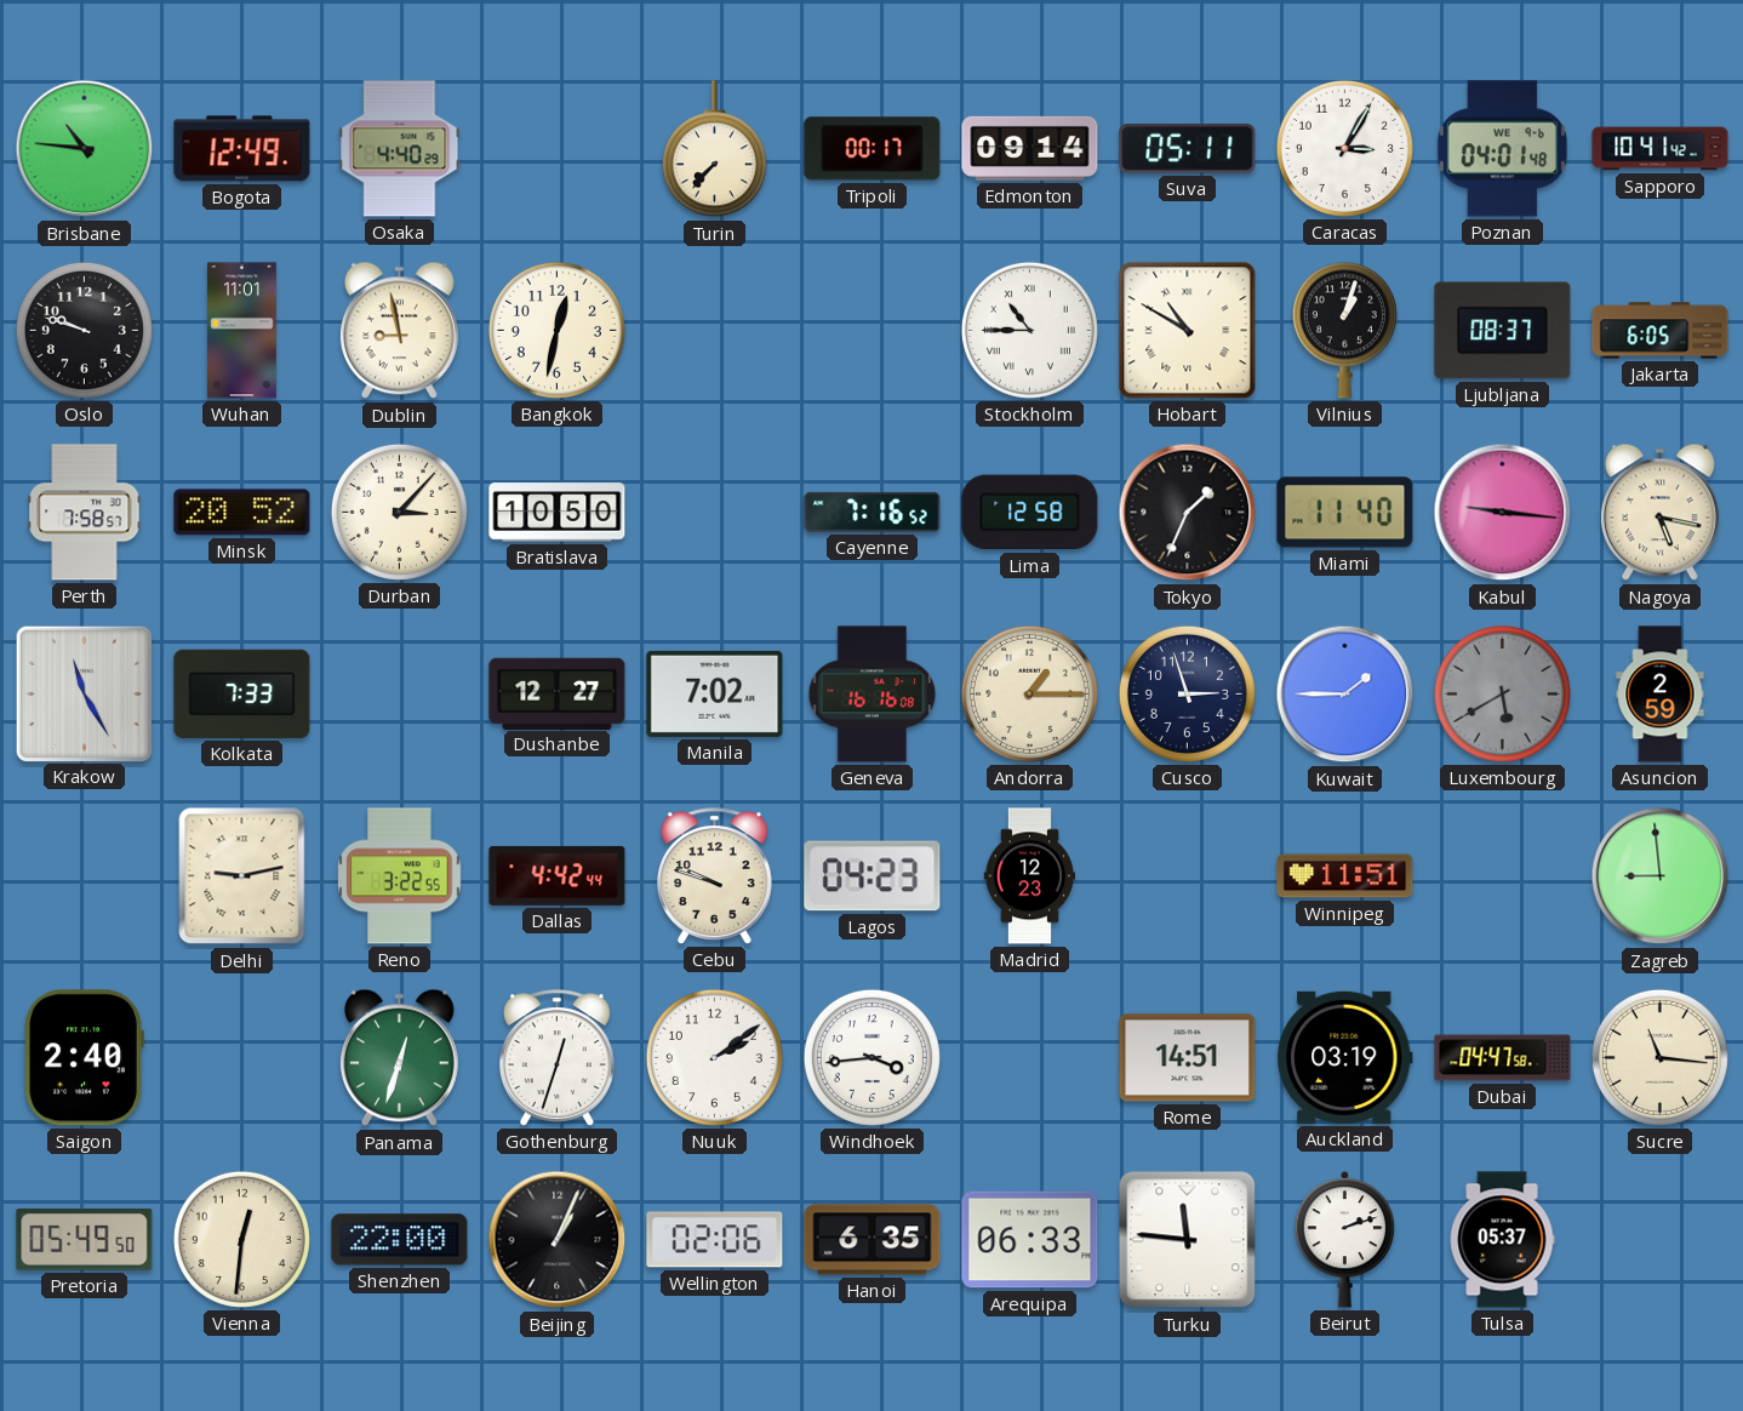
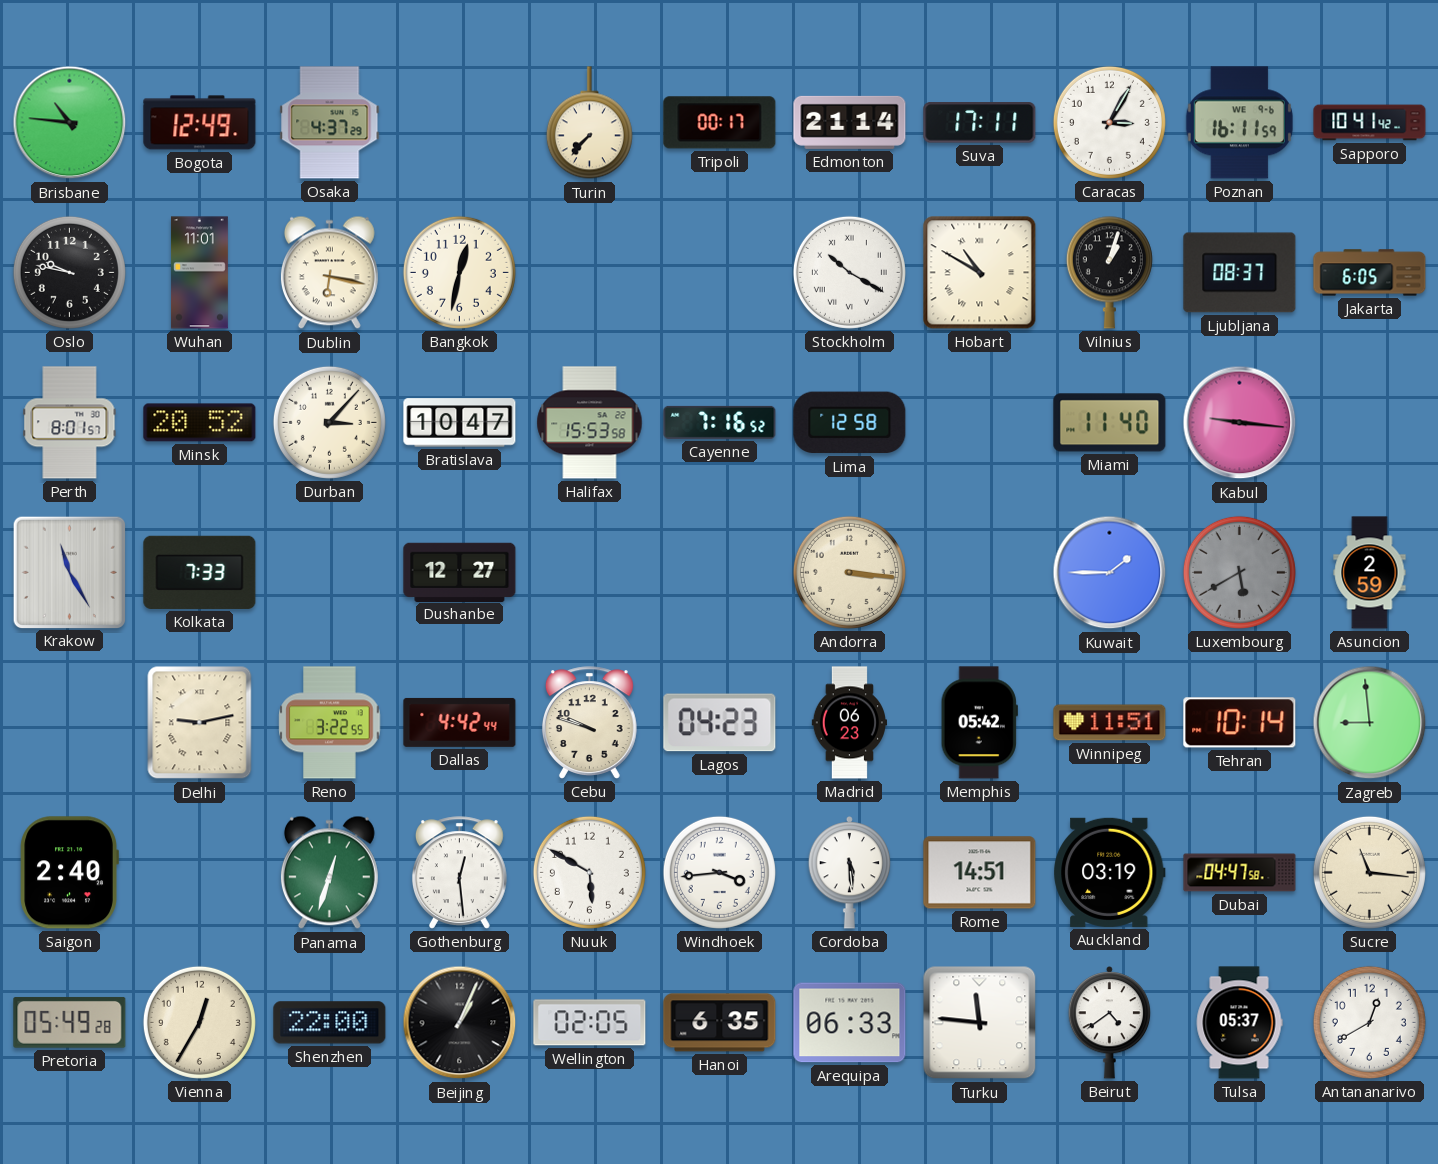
Osaka: 4:40 -> 4:37
Edmonton: 09:14 -> 21:14
Suva: 05:11 -> 17:11
Poznan: 04:01 -> 16:11
Oslo: 9:48 -> 9:47
Dublin: 8:58 -> 6:17
Stockholm: 10:45 -> 10:20
Perth: 7:58 -> 8:01
Bratislava: 10:50 -> 10:47
Halifax: none -> 15:53
Tokyo: 1:34 -> none
Nagoya: 5:17 -> none
Manila: 7:02 -> none
Geneva: 16:16 -> none
Andorra: 1:15 -> 3:16
Cusco: 2:57 -> none
Madrid: 12:23 -> 06:23
Memphis: none -> 05:42
Tehran: none -> 10:14
Gothenburg: 12:33 -> 12:29
Nuuk: 2:09 -> 5:50
Cordoba: none -> 5:29
Pretoria: 05:49:50 -> 05:49:28
Vienna: 12:31 -> 12:35
Wellington: 02:06 -> 02:05
Beirut: 2:12 -> 4:39
Antananarivo: none -> 12:40
